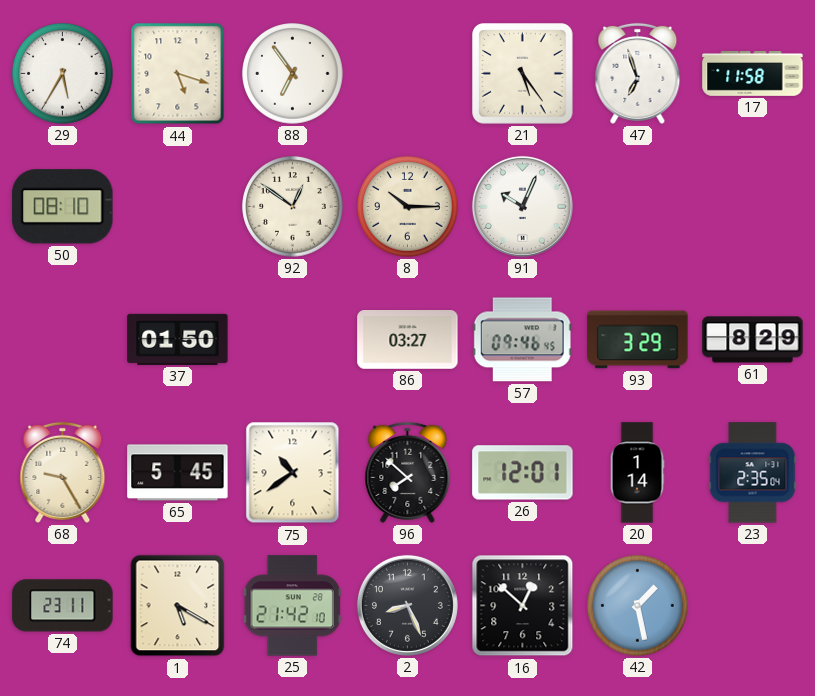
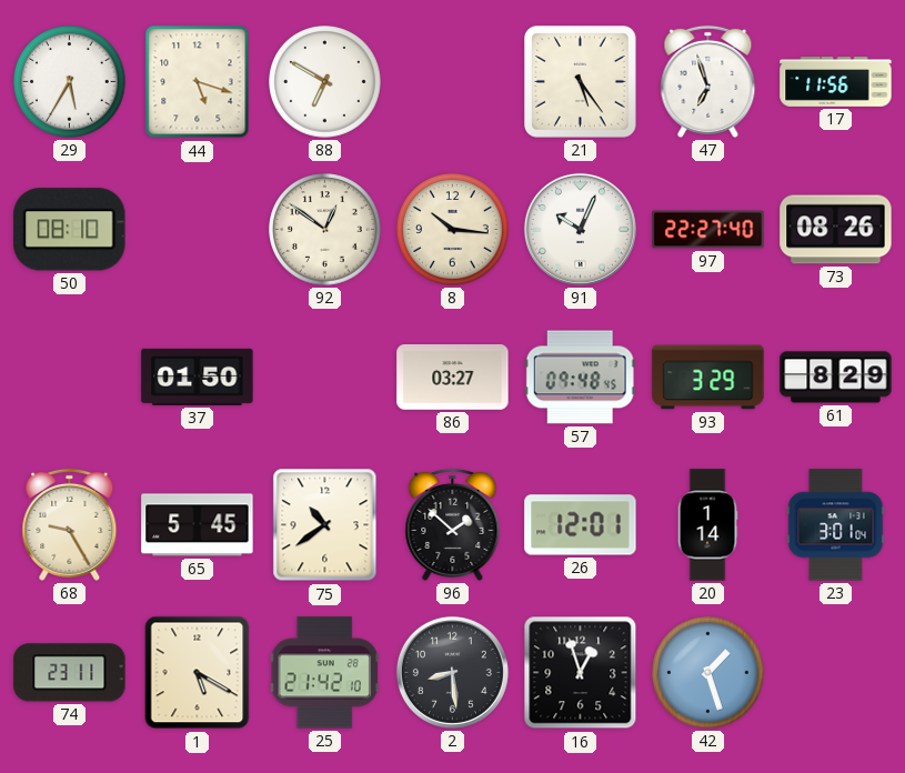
88: 6:54 -> 6:50
17: 11:58 -> 11:56
8: 10:15 -> 10:16
97: none -> 22:27
73: none -> 08:26
57: 09:46 -> 09:48
96: 7:52 -> 1:52
23: 2:35 -> 3:01
2: 8:26 -> 8:29
16: 12:52 -> 12:57
42: 1:28 -> 1:27
